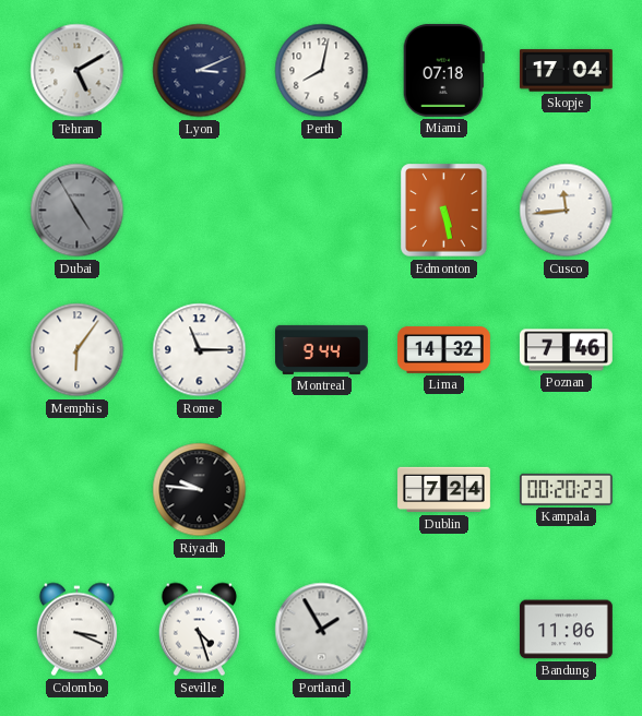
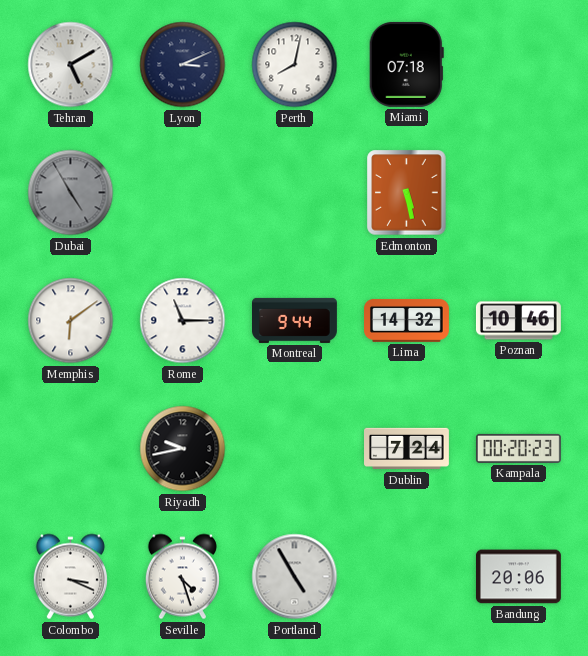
Skopje: 17:04 -> none
Cusco: 11:44 -> none
Memphis: 6:06 -> 6:09
Poznan: 7:46 -> 10:46
Riyadh: 9:46 -> 9:43
Portland: 1:55 -> 4:55
Bandung: 11:06 -> 20:06
